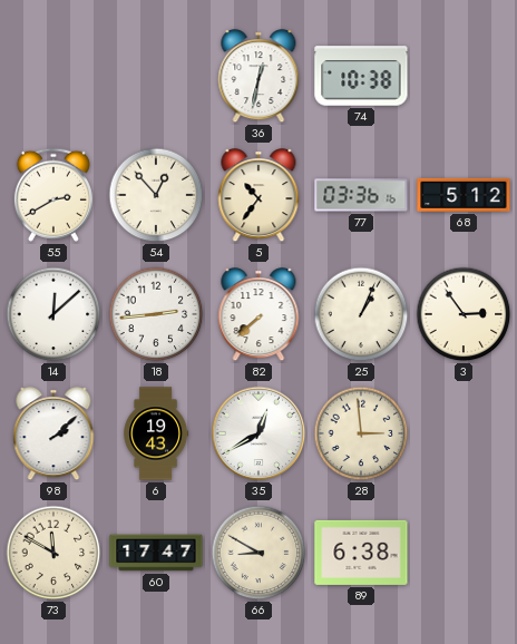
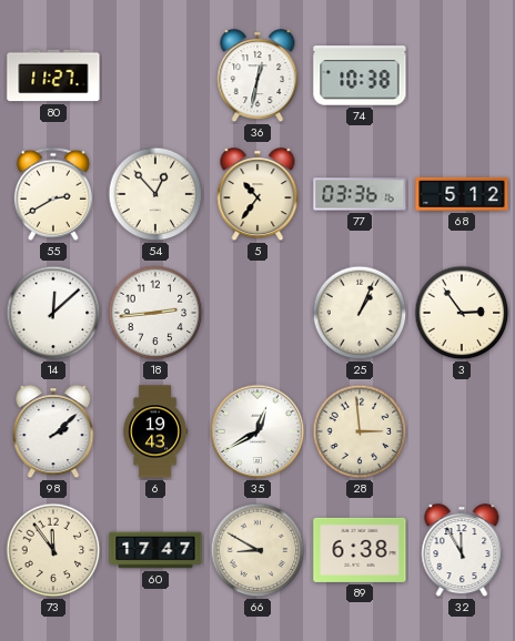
80: none -> 11:27
82: 7:38 -> none
73: 11:50 -> 11:54
32: none -> 11:55
